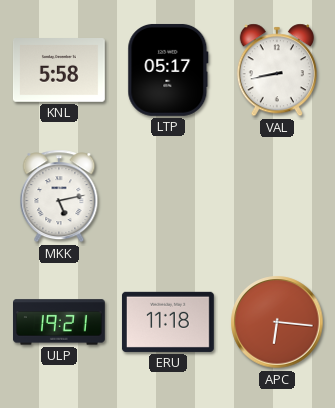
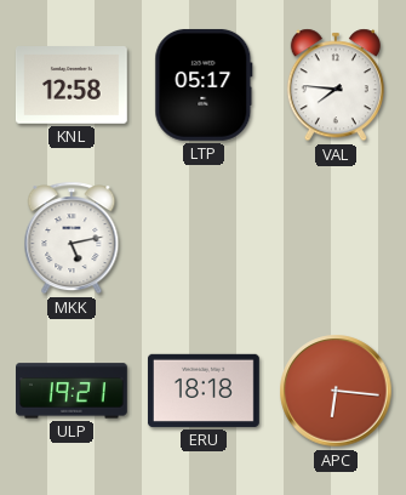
KNL: 5:58 -> 12:58
VAL: 8:43 -> 7:46
ERU: 11:18 -> 18:18
